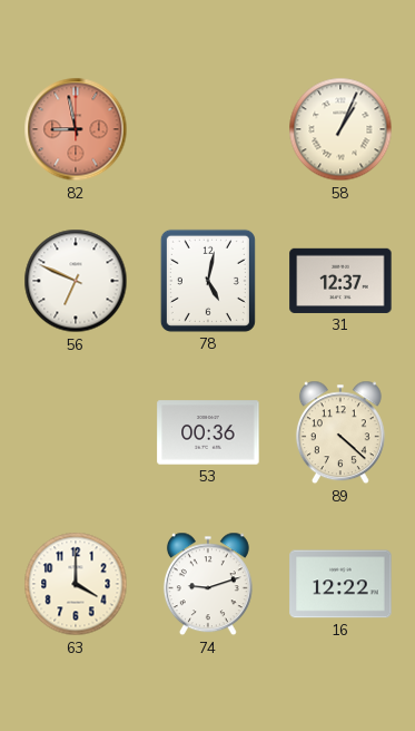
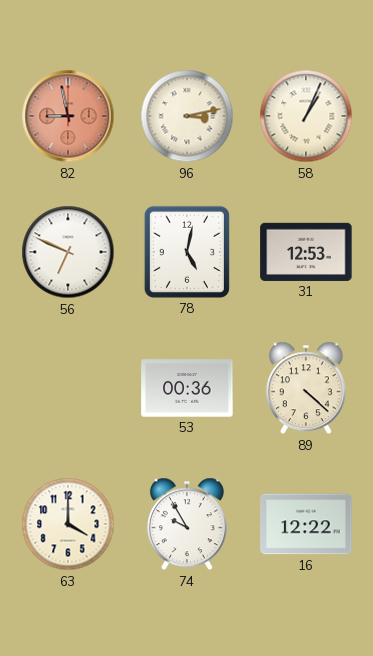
96: none -> 3:13
31: 12:37 -> 12:53
74: 9:12 -> 9:55
